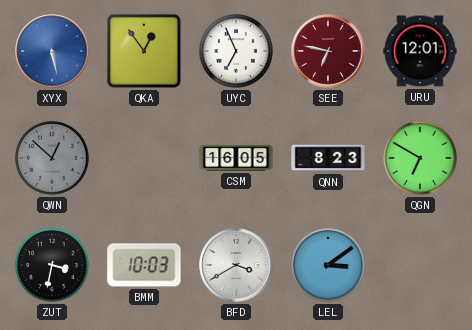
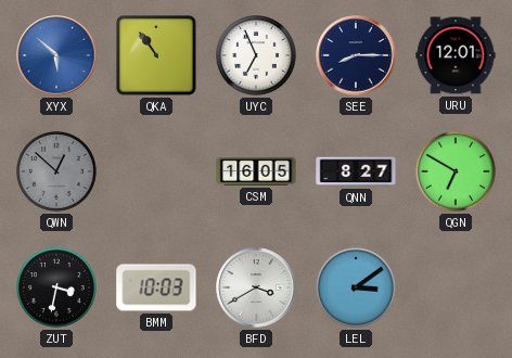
XYX: 5:28 -> 5:52
QKA: 12:54 -> 10:54
SEE: 6:47 -> 8:15
SEE dial: burgundy -> navy
QNN: 8:23 -> 8:27
